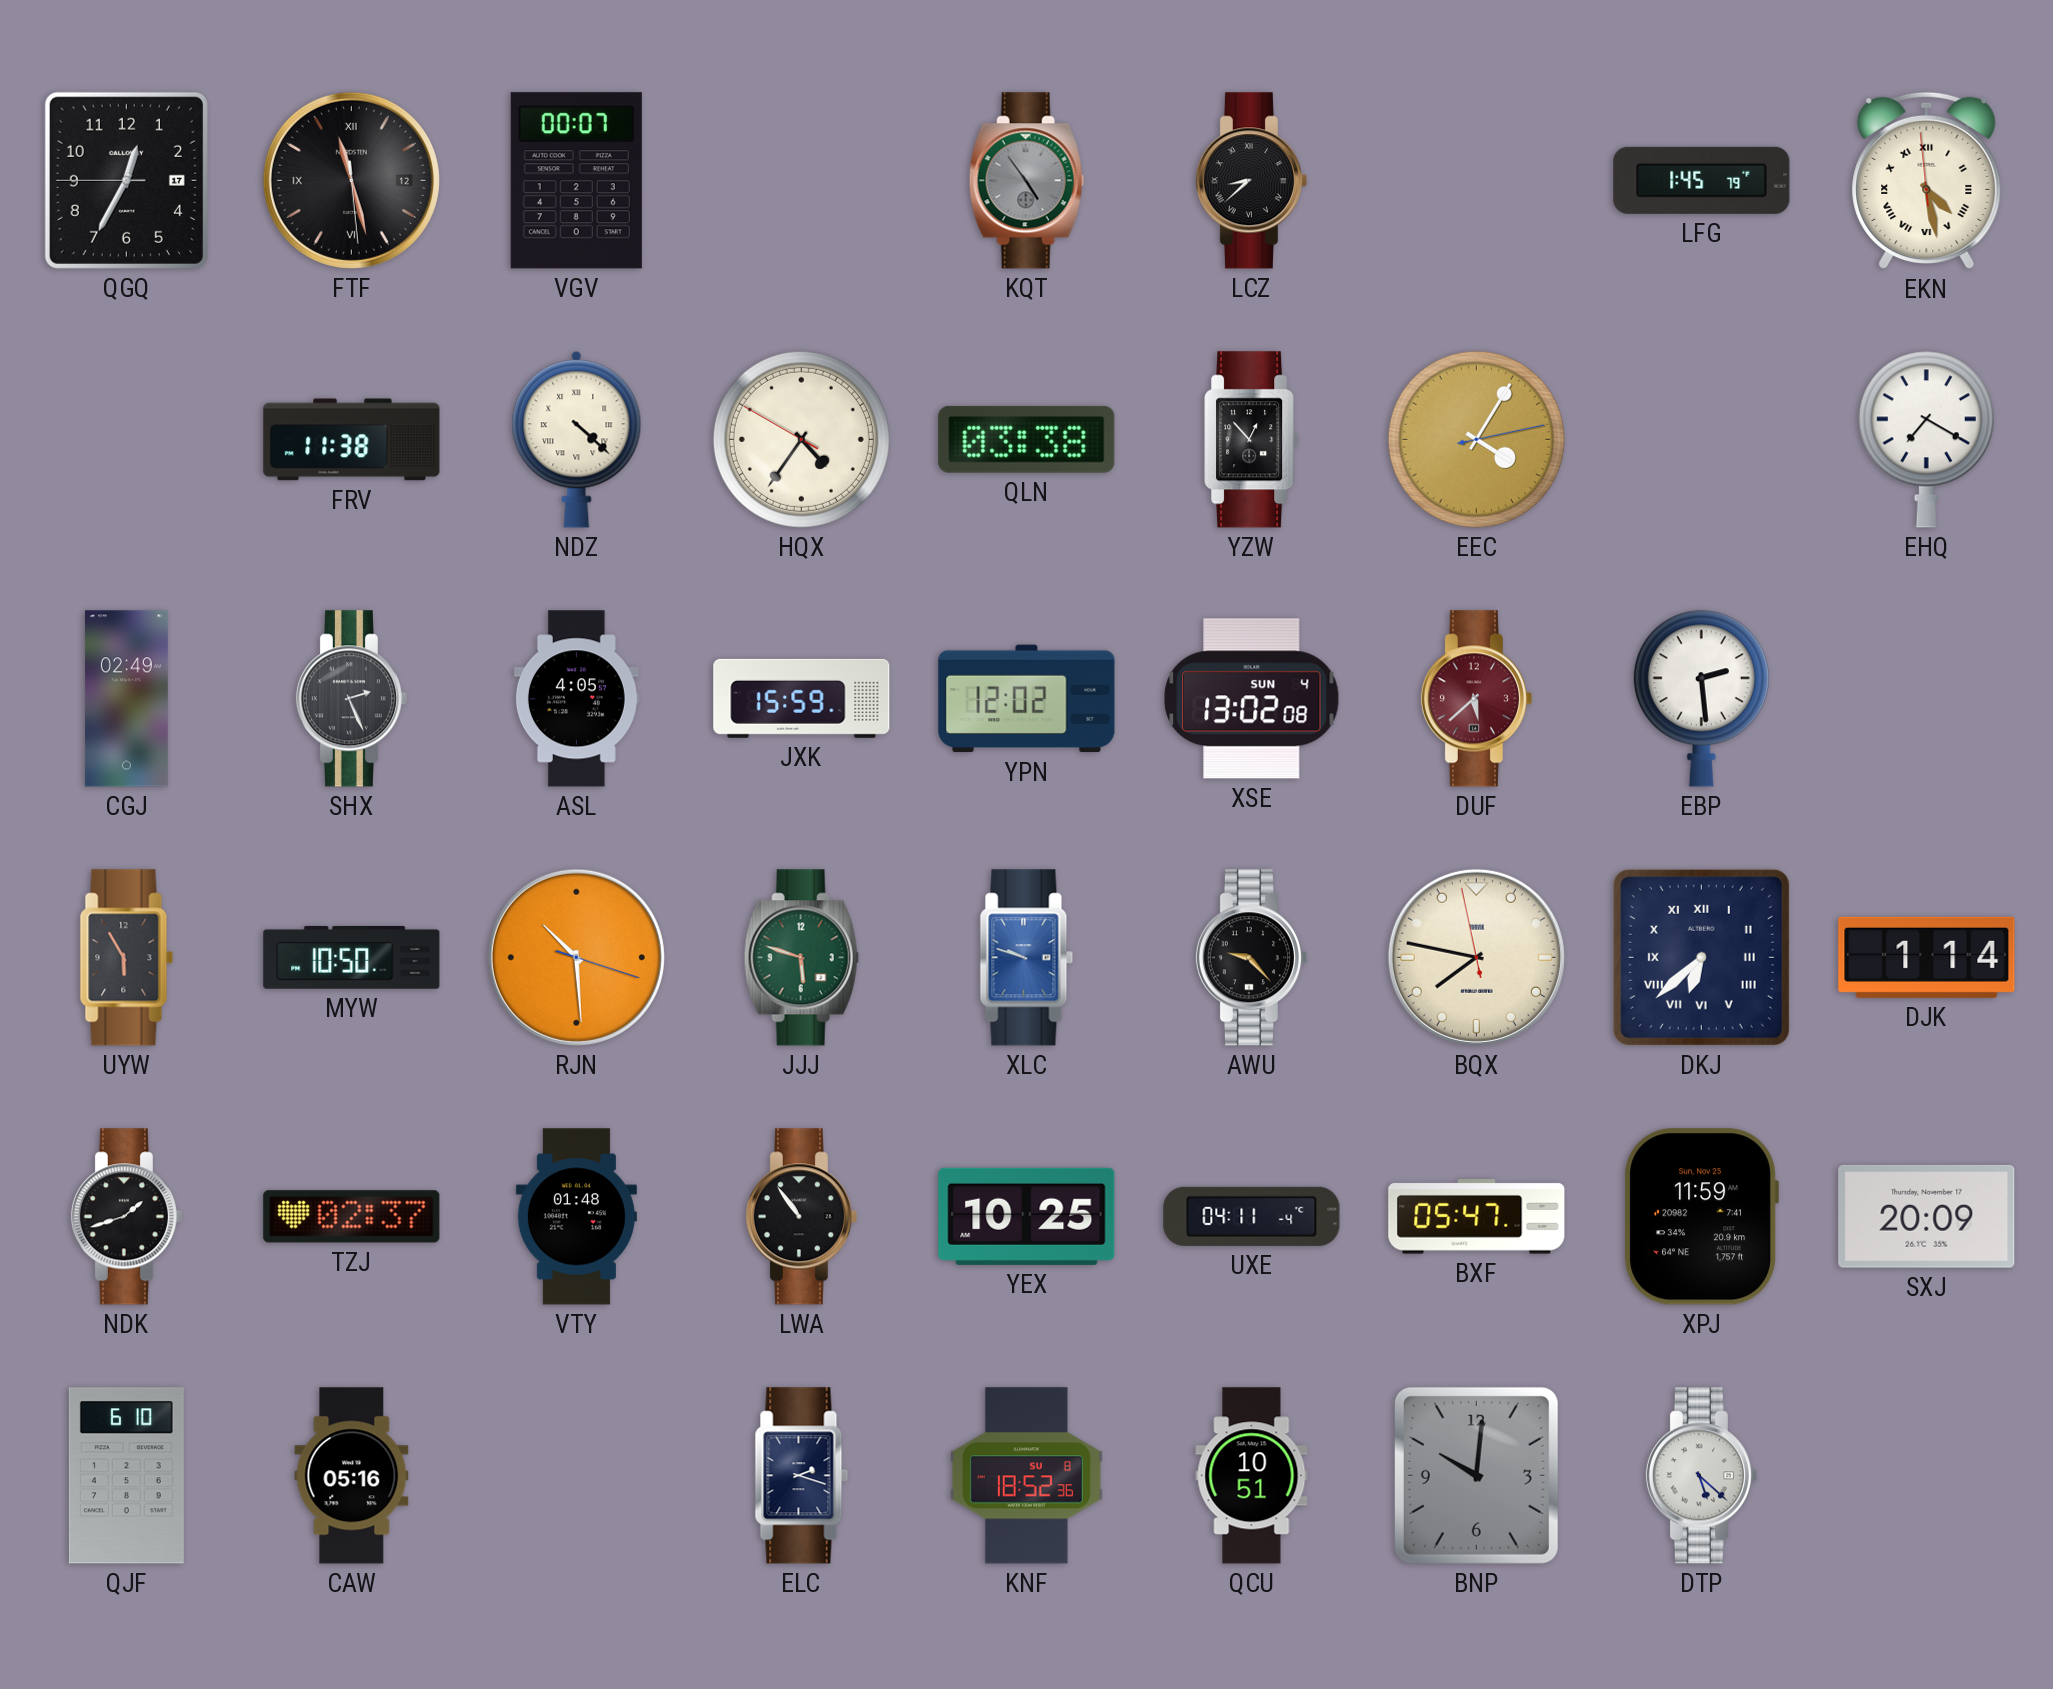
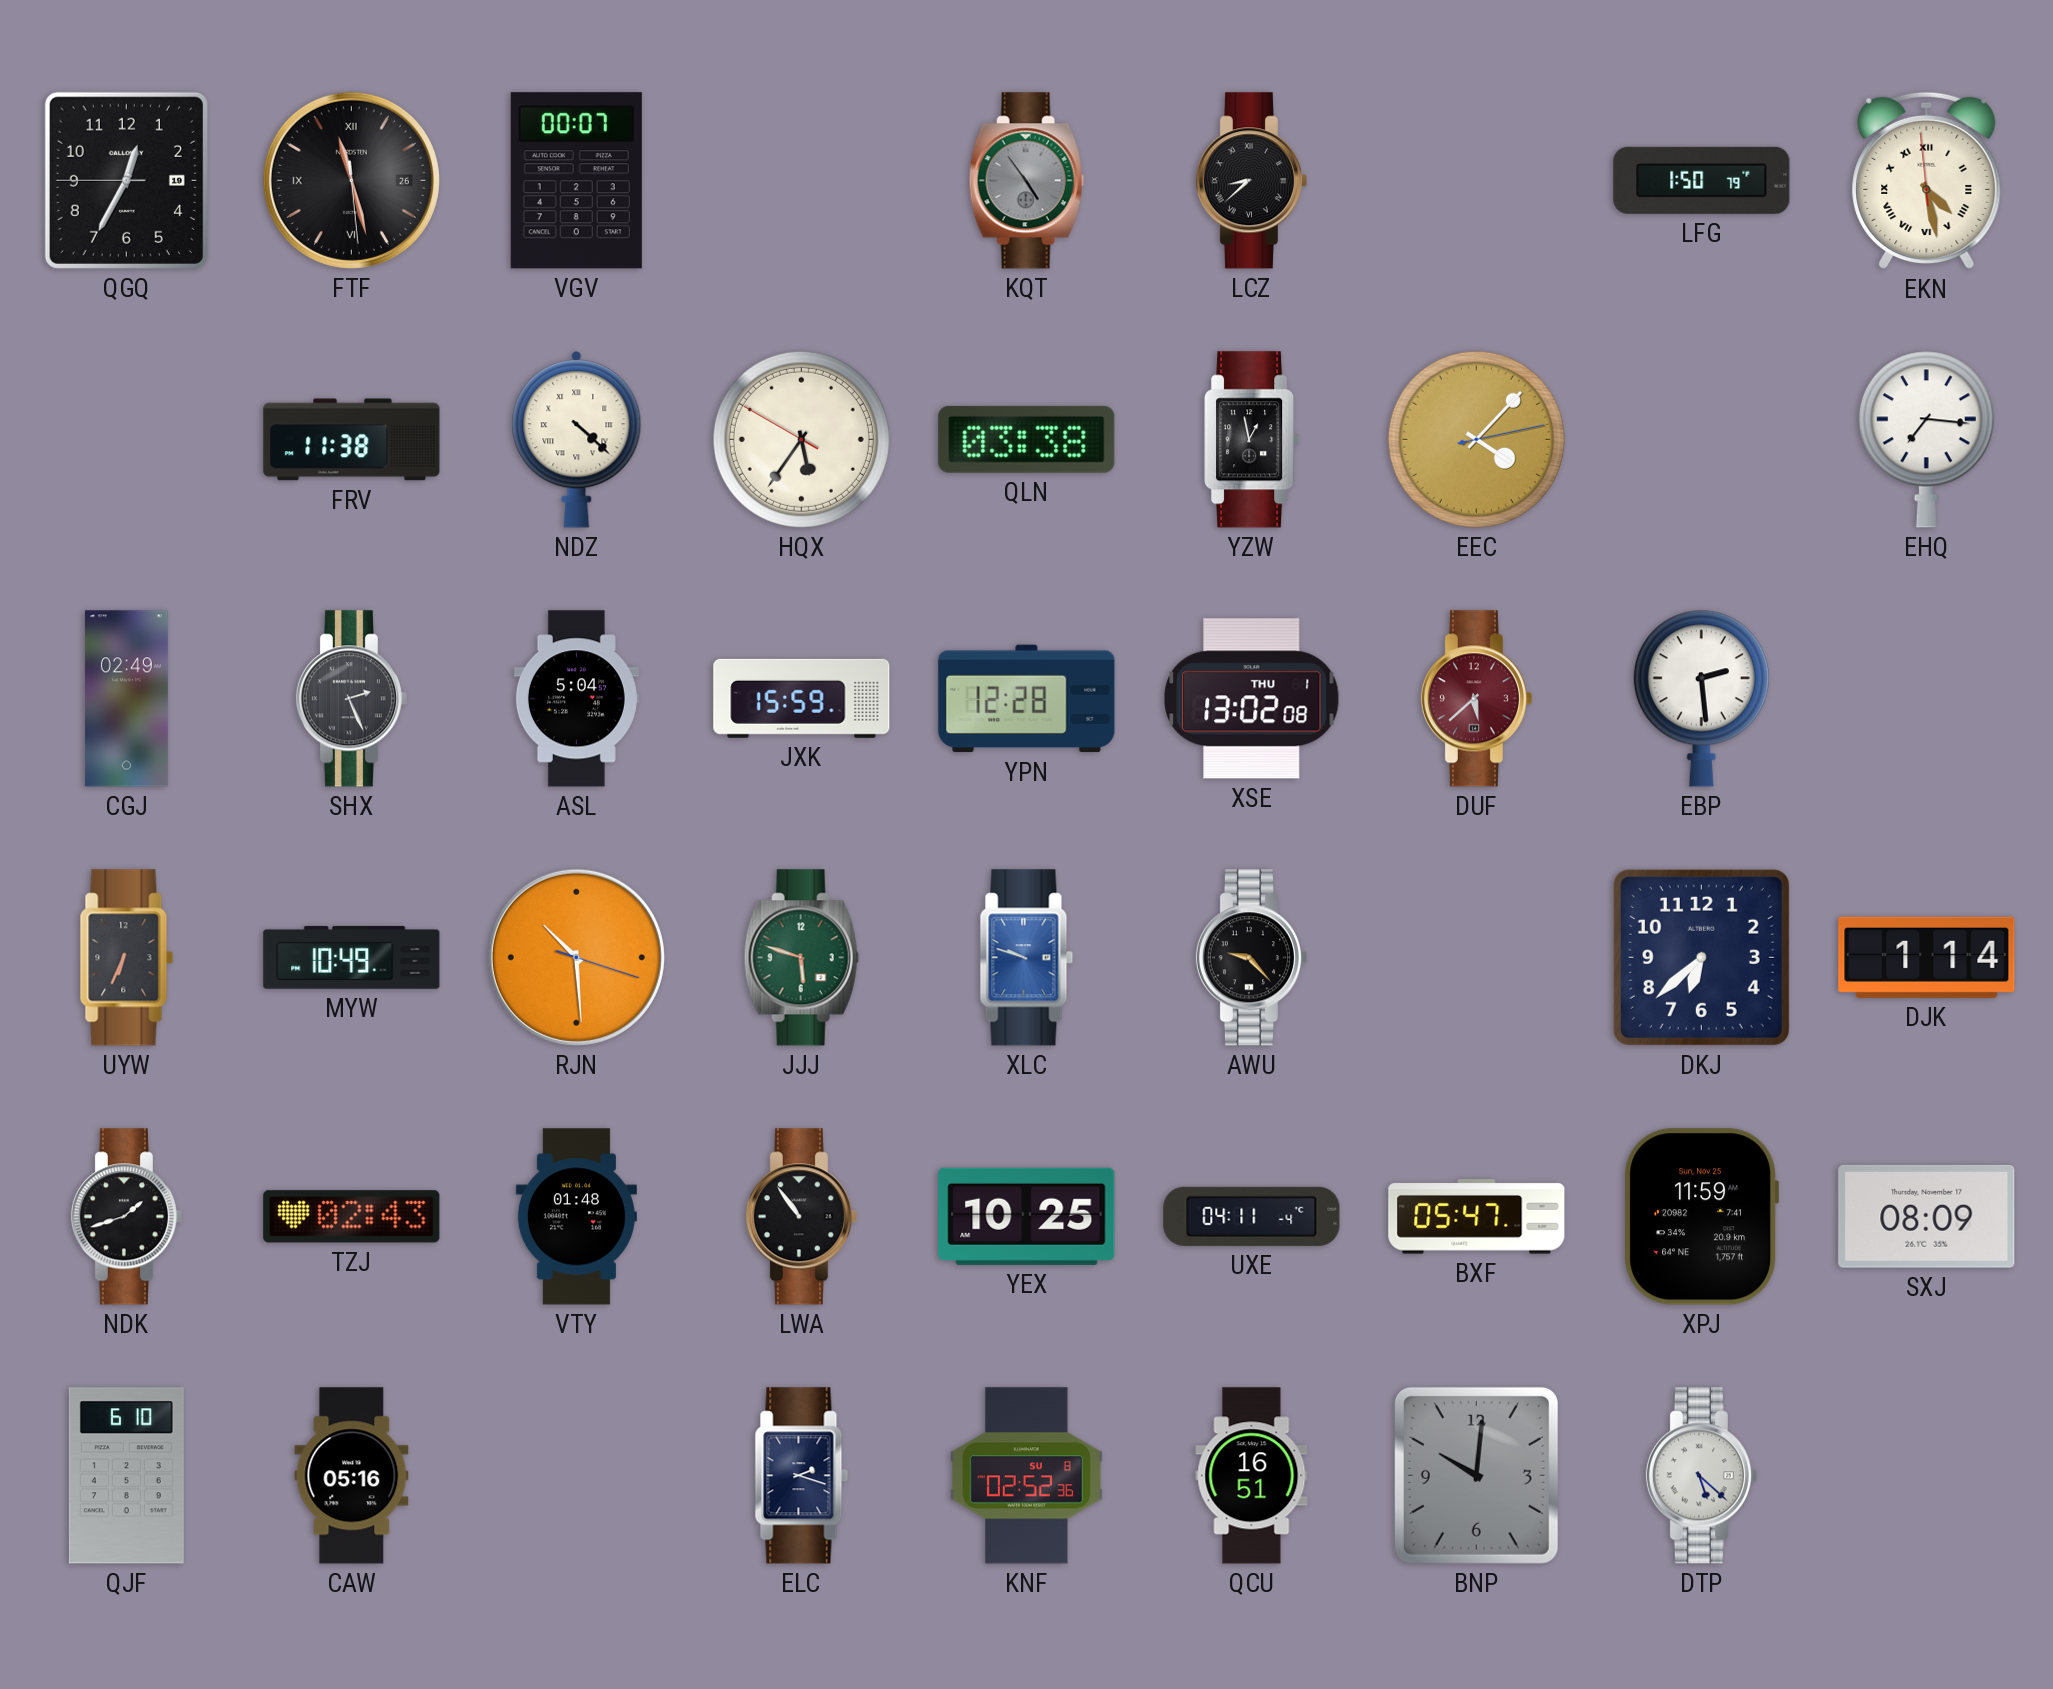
QGQ date: 17 -> 19
FTF date: 12 -> 26
LFG: 1:45 -> 1:50
HQX: 4:35 -> 5:35
YZW: 12:53 -> 12:58
EEC: 4:05 -> 4:07
EHQ: 7:20 -> 7:16
ASL: 4:05 -> 5:04
YPN: 12:02 -> 12:28
XSE date: SUN 4 -> THU 1
UYW: 5:55 -> 6:34
MYW: 10:50 -> 10:49
BQX: 7:46 -> none
DKJ numerals: Roman -> Arabic
TZJ: 02:37 -> 02:43
SXJ: 20:09 -> 08:09
KNF: 18:52 -> 02:52
QCU: 10:51 -> 16:51
